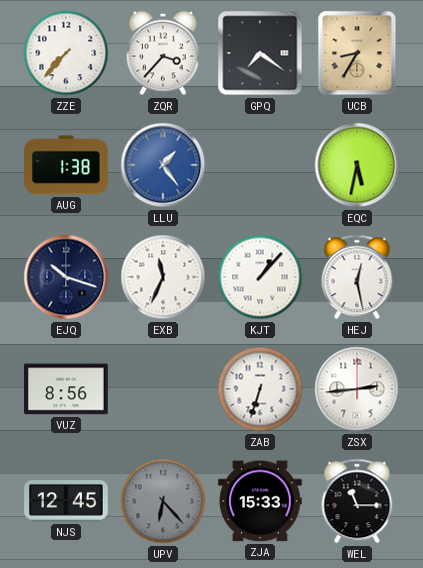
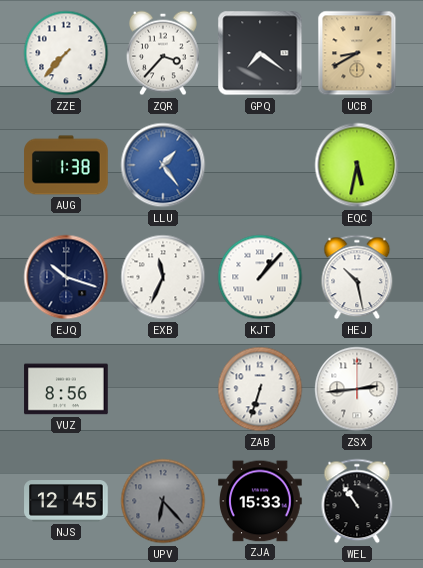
UCB: 8:35 -> 8:40
HEJ: 12:28 -> 10:28
WEL: 11:15 -> 10:54
